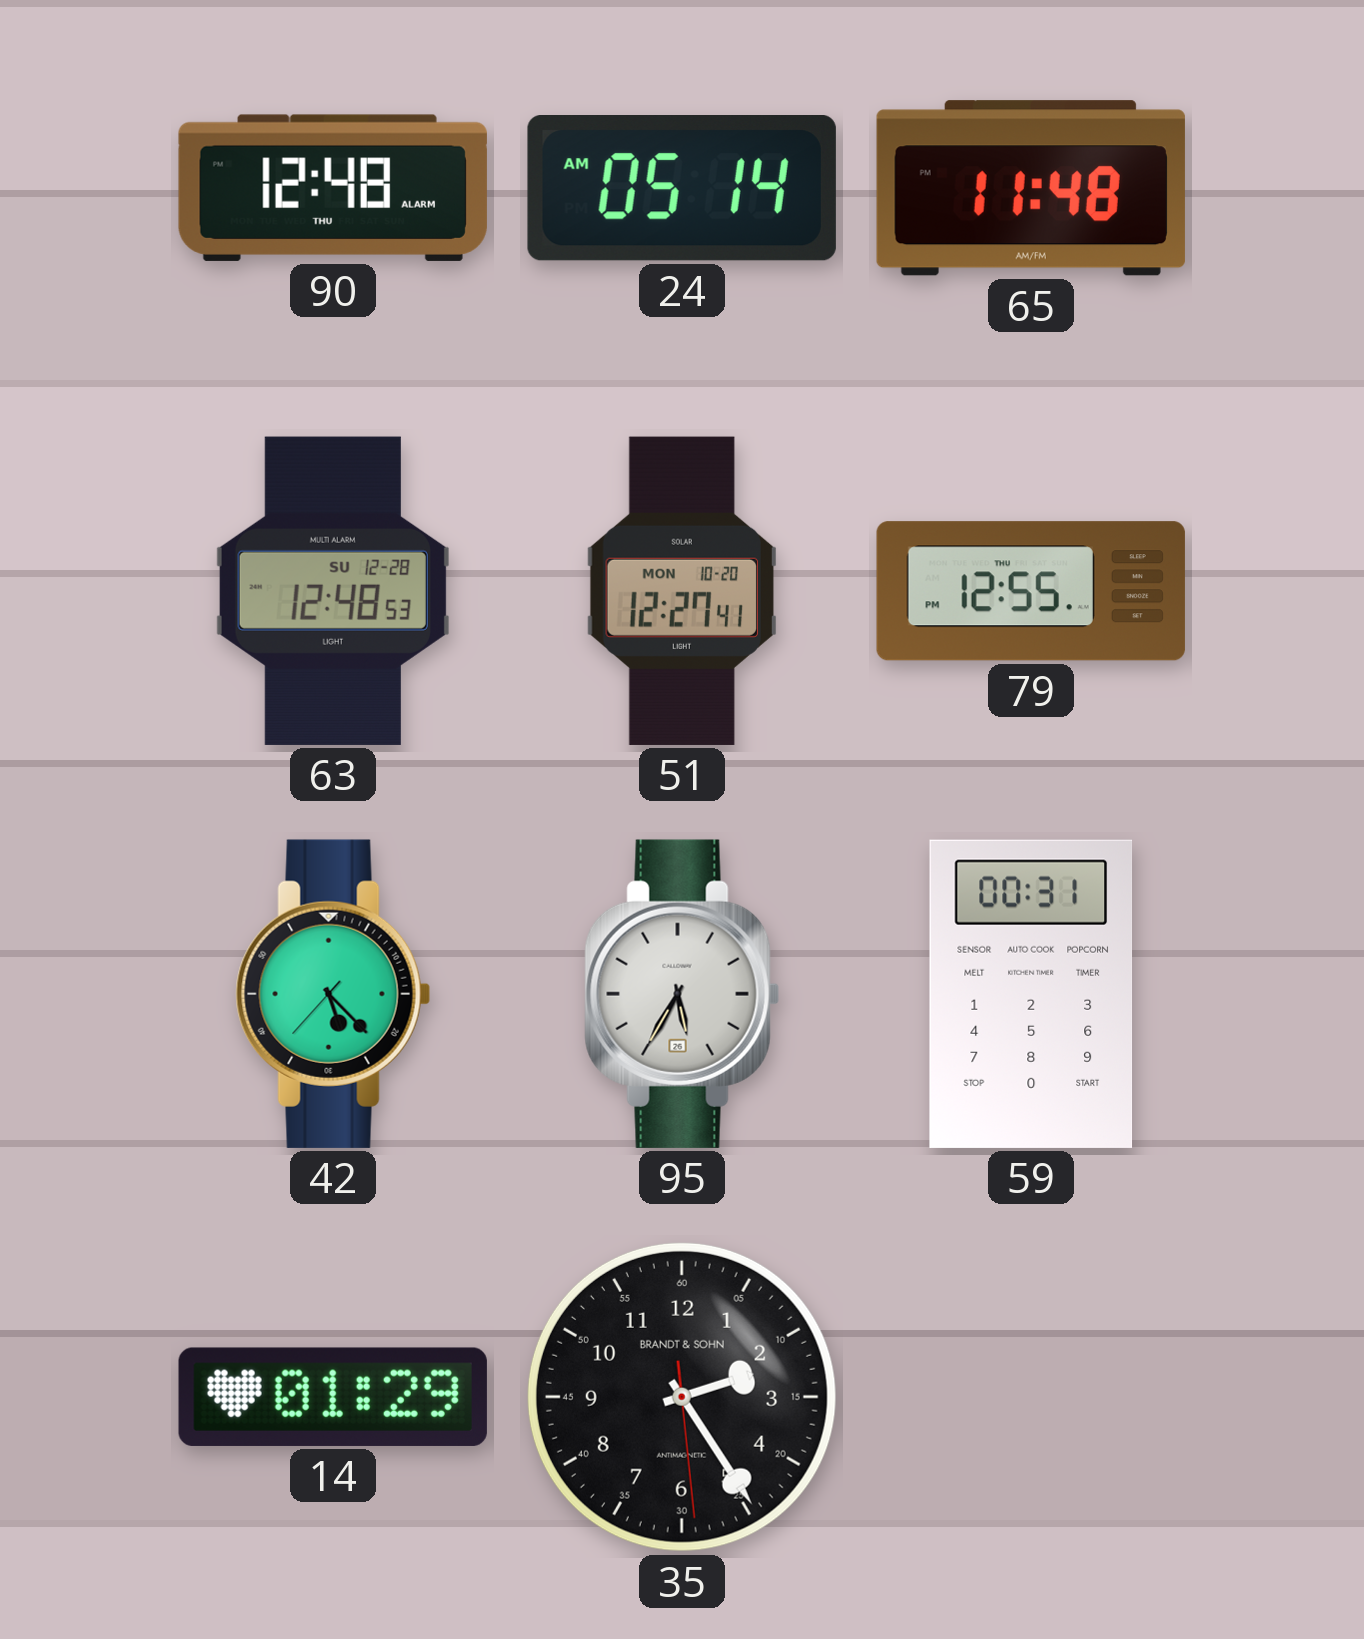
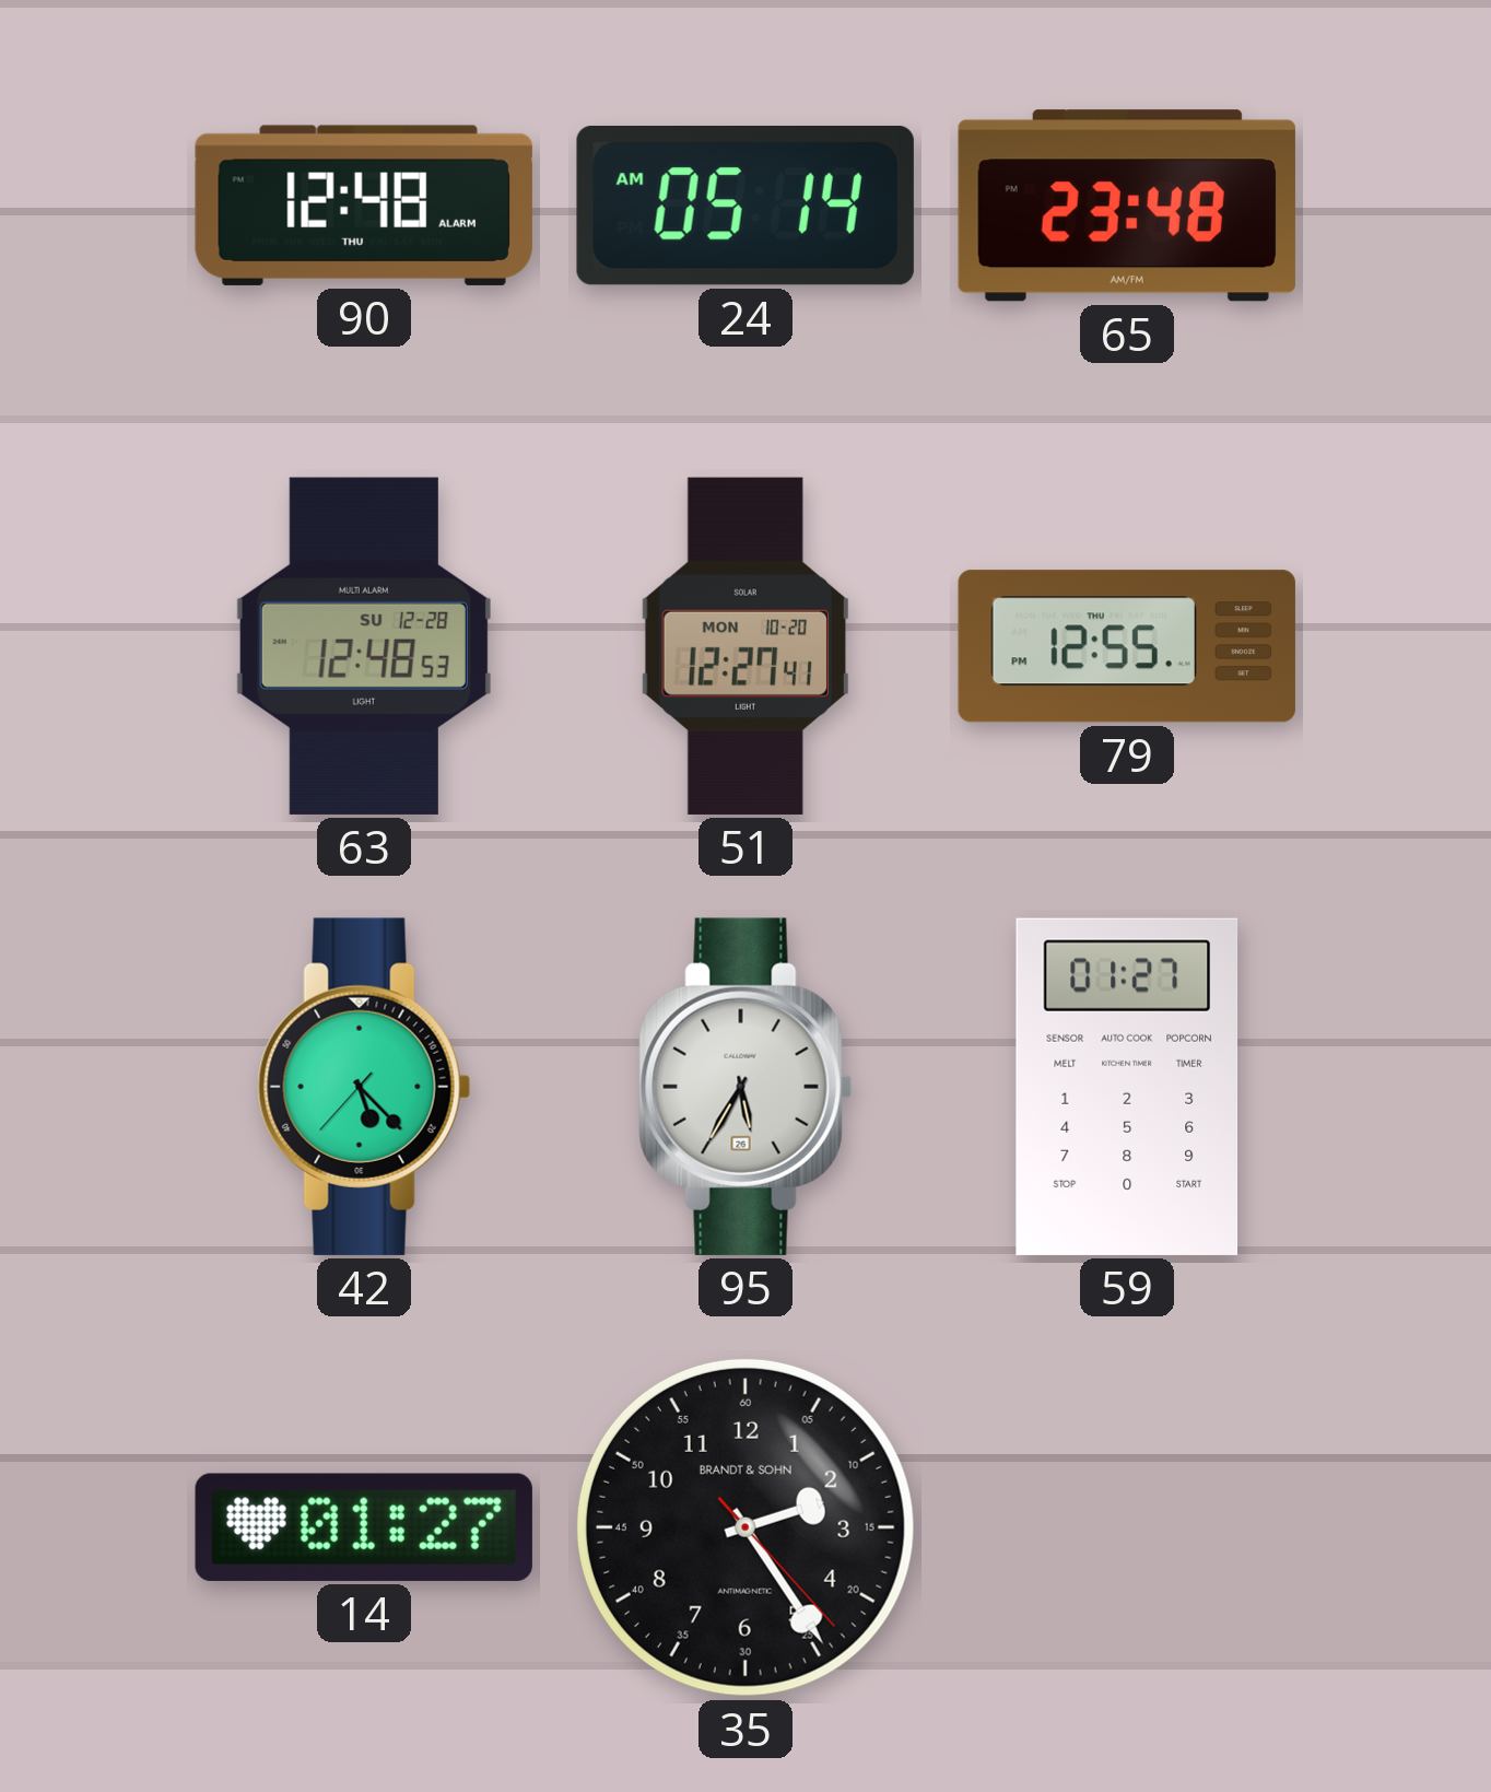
65: 11:48 -> 23:48
59: 00:31 -> 01:27
14: 01:29 -> 01:27
35: 2:24:29 -> 2:24:23
